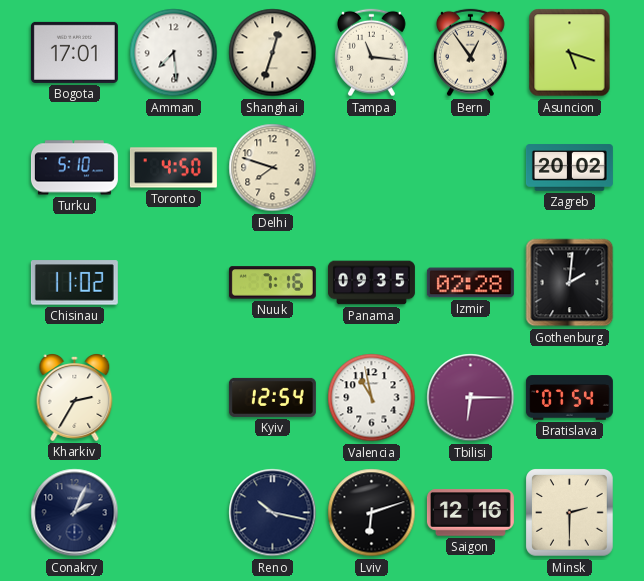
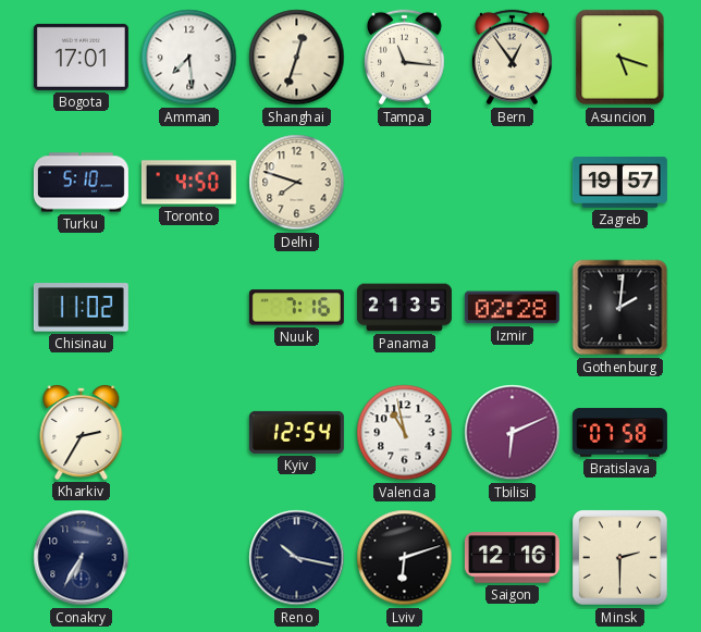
Zagreb: 20:02 -> 19:57
Panama: 09:35 -> 21:35
Tbilisi: 6:15 -> 6:11
Bratislava: 07:54 -> 07:58
Conakry: 2:04 -> 6:35
